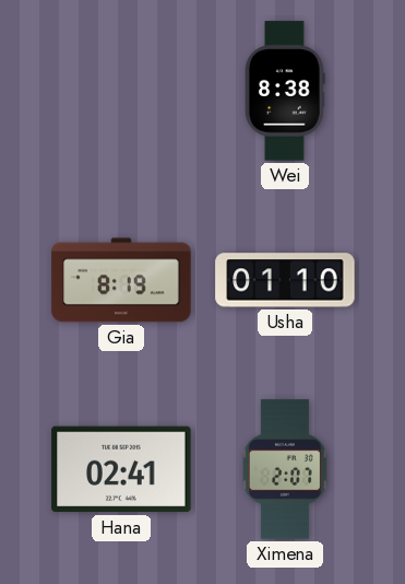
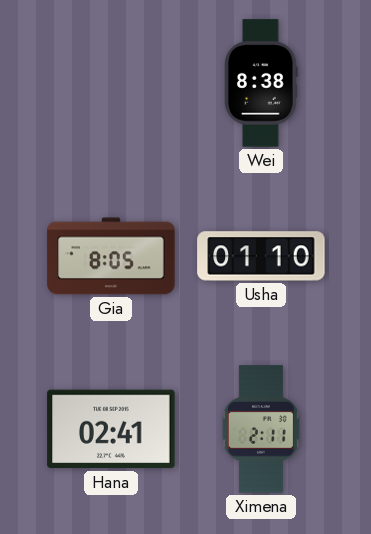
Gia: 8:19 -> 8:05
Ximena: 2:07 -> 2:11
